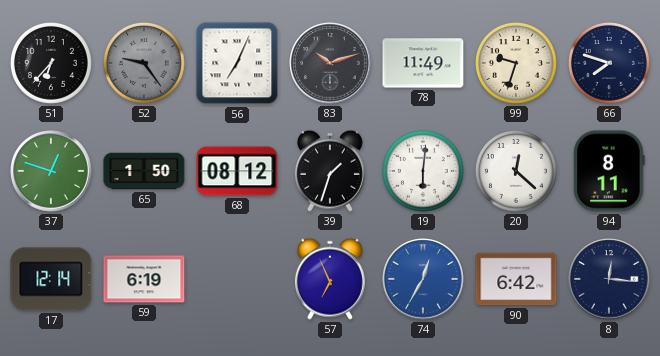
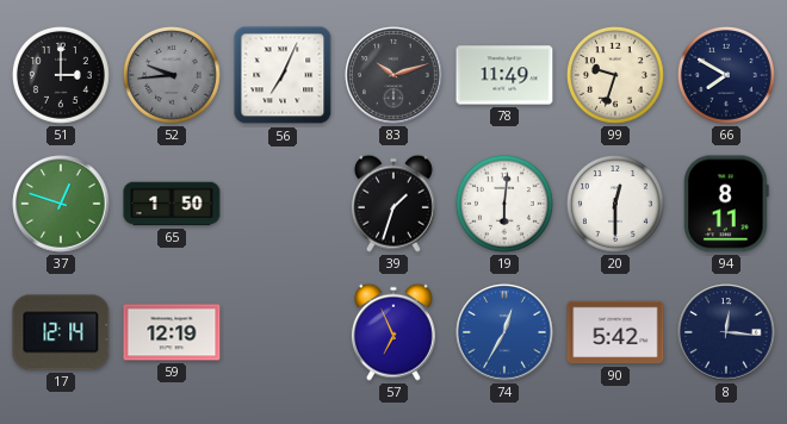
51: 6:37 -> 3:00
52: 9:24 -> 9:44
66: 7:48 -> 7:50
68: 08:12 -> none
20: 12:22 -> 12:30
59: 6:19 -> 12:19
90: 6:42 -> 5:42
